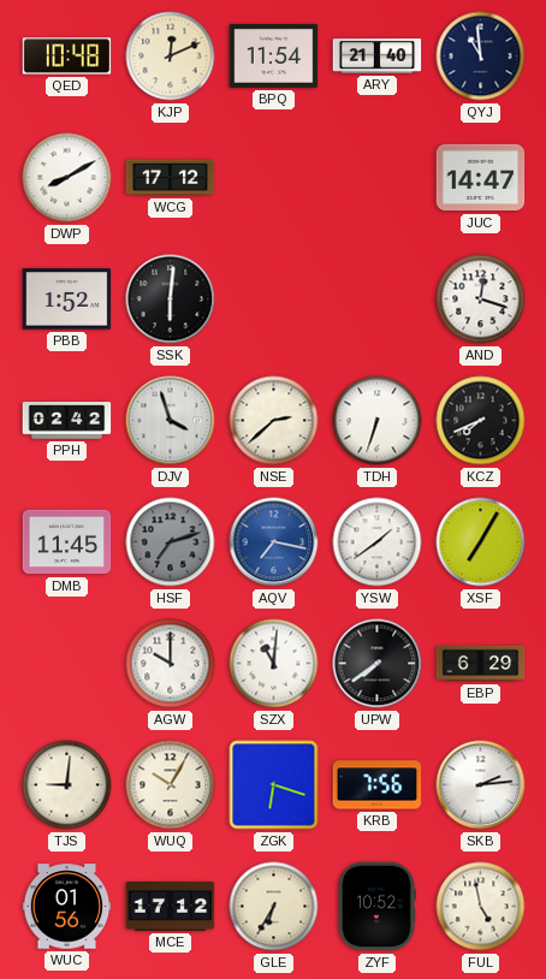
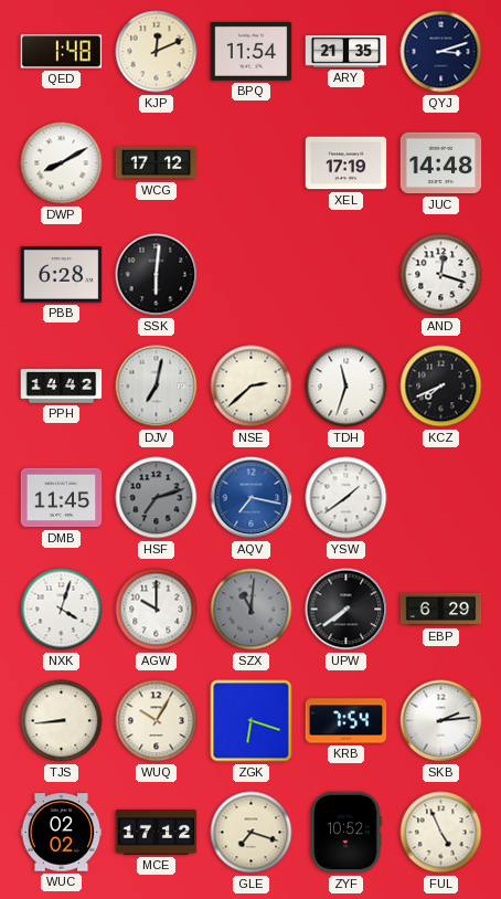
QED: 10:48 -> 1:48
ARY: 21:40 -> 21:35
QYJ: 10:59 -> 3:12
XEL: none -> 17:19
JUC: 14:47 -> 14:48
PBB: 1:52 -> 6:28
PPH: 02:42 -> 14:42
DJV: 3:57 -> 7:02
TDH: 6:33 -> 11:33
XSF: 7:05 -> none
NXK: none -> 4:03
SZX dial: white -> grey
TJS: 9:01 -> 8:44
KRB: 7:56 -> 7:54
WUC: 01:56 -> 02:02
GLE: 6:35 -> 7:18
FUL: 4:58 -> 4:56
